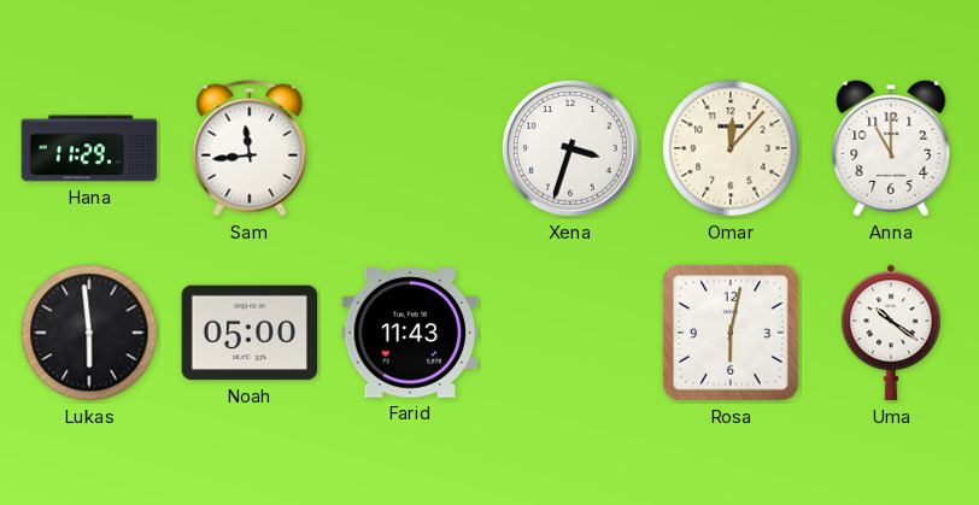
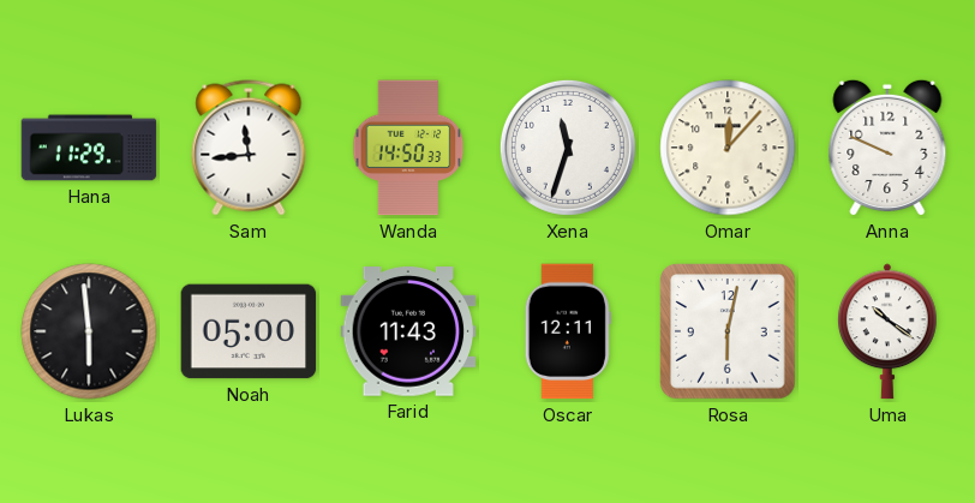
Wanda: none -> 14:50
Xena: 3:33 -> 11:33
Anna: 11:00 -> 9:49
Oscar: none -> 12:11
